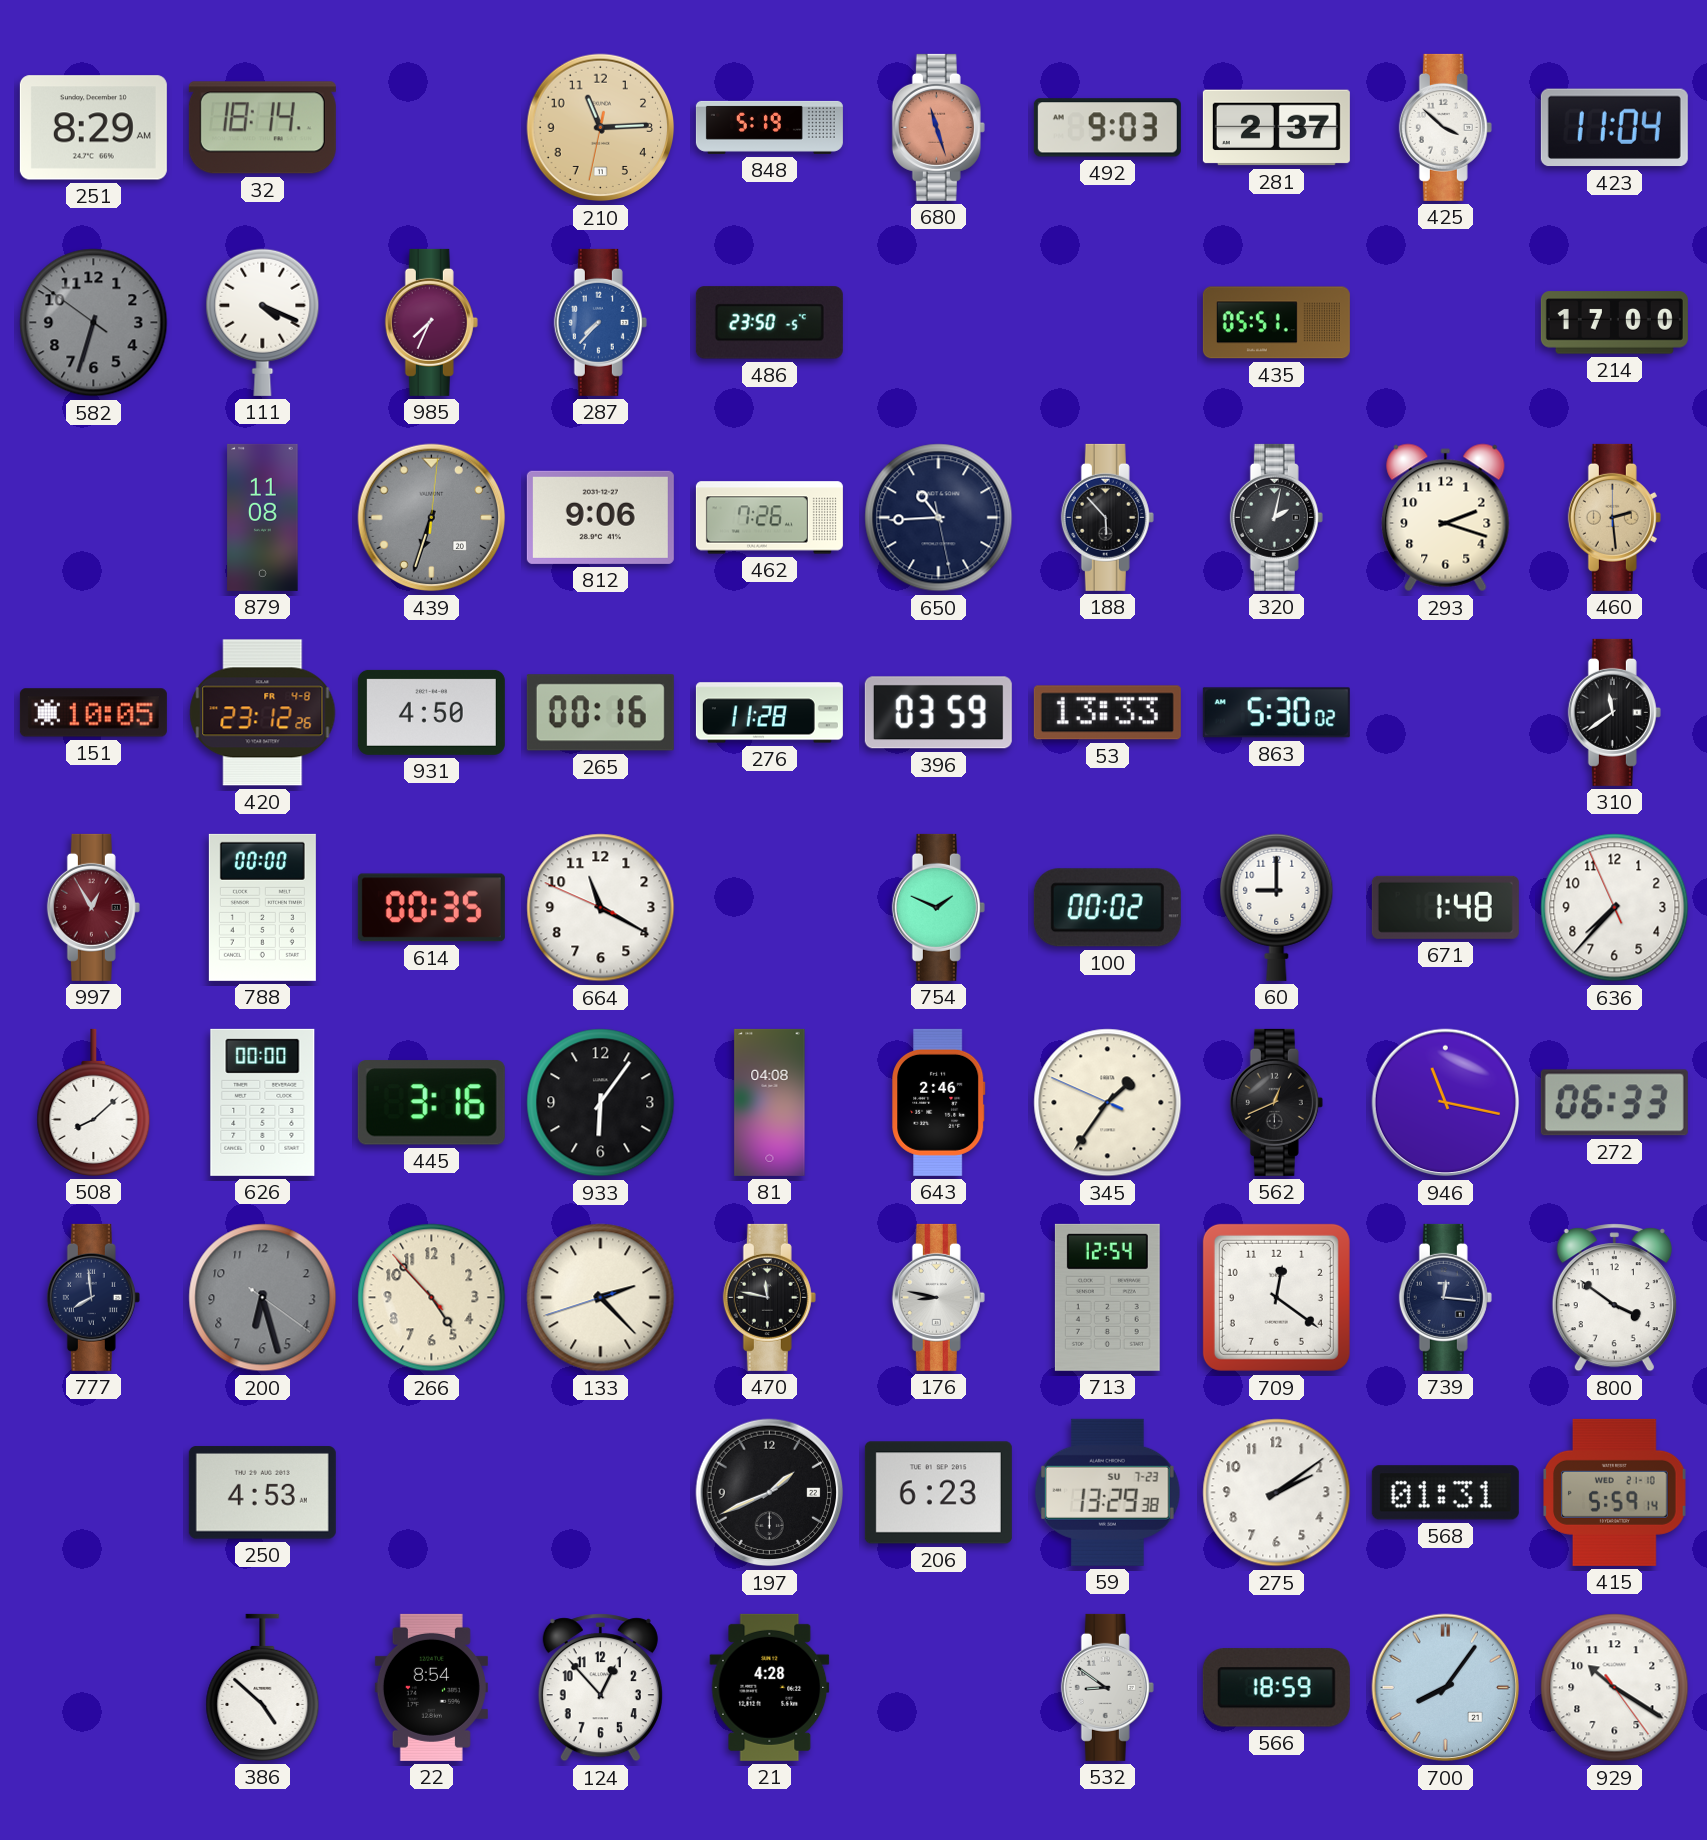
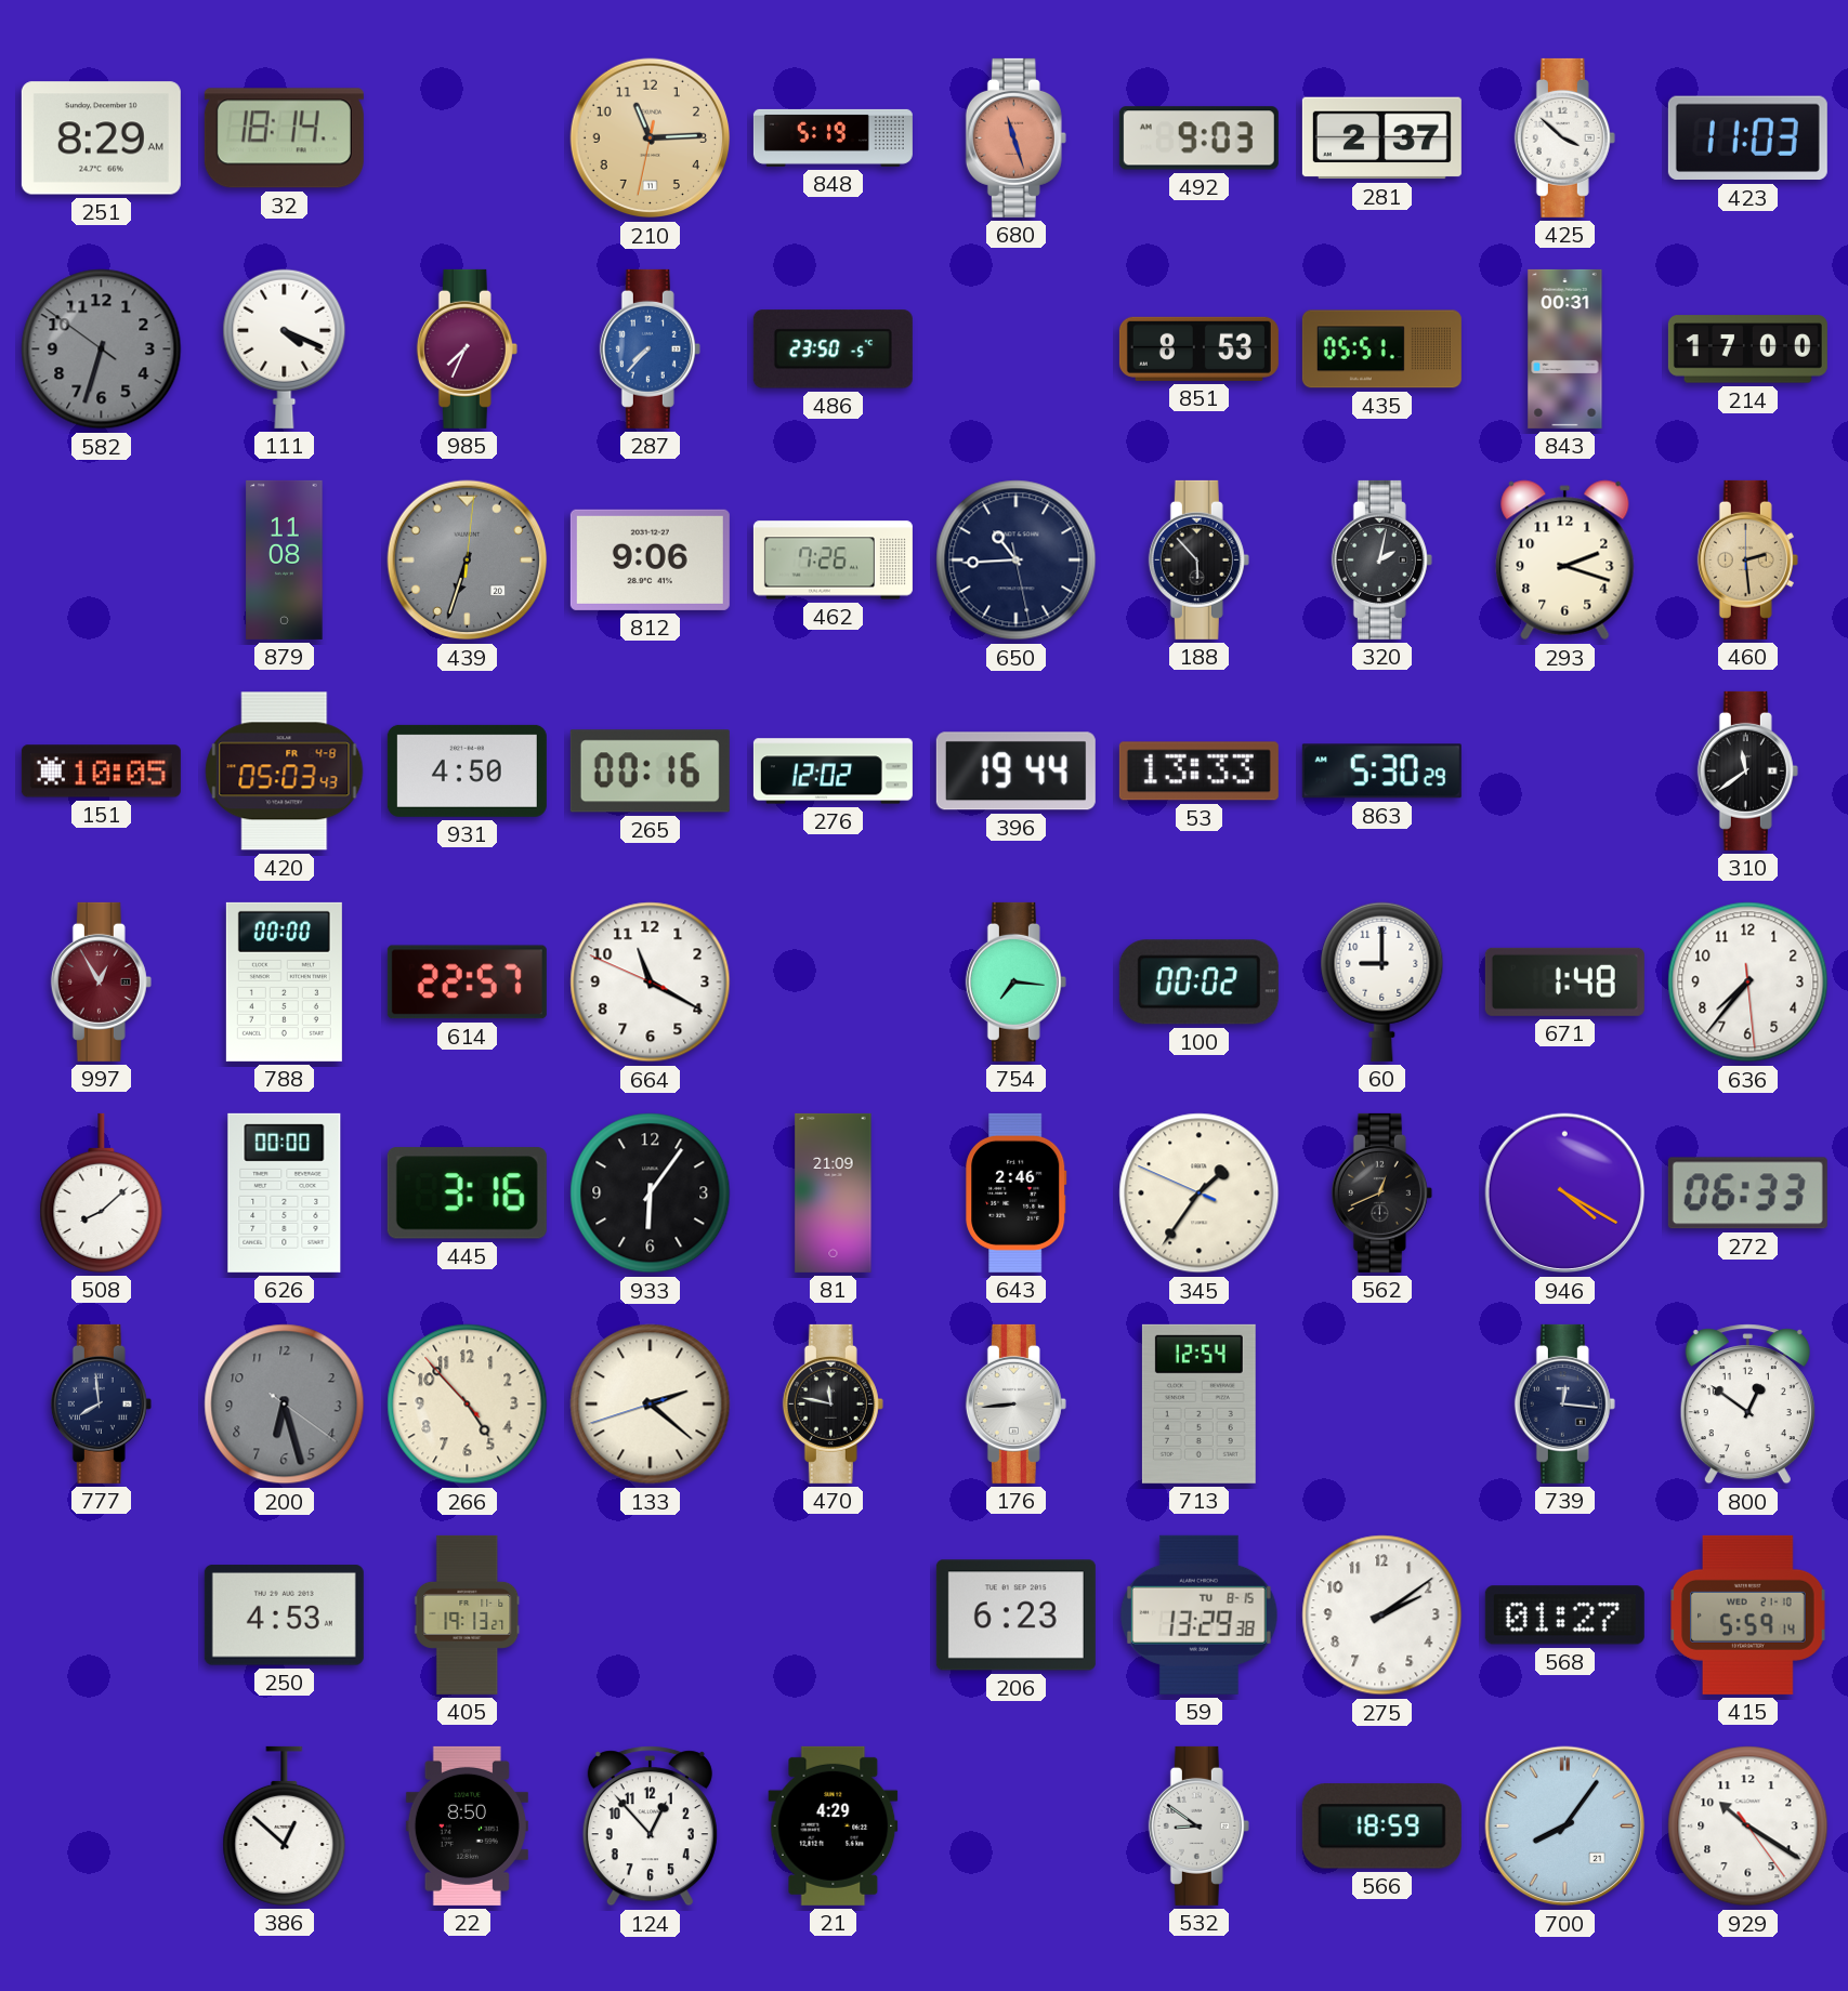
423: 11:04 -> 11:03
851: none -> 8:53
843: none -> 00:31
420: 23:12 -> 05:03
276: 11:28 -> 12:02
396: 03:59 -> 19:44
863: 5:30:02 -> 5:30:29
614: 00:35 -> 22:57
754: 1:49 -> 7:16
636: 7:36:56 -> 7:36:29
81: 04:08 -> 21:09
946: 11:17 -> 4:20
133: 2:22 -> 2:21
176: 8:47 -> 8:44
709: 12:21 -> none
800: 3:51 -> 12:51
405: none -> 19:13
197: 1:41 -> none
59 date: SU 7-23 -> TU 8-15
568: 01:31 -> 01:27
386: 4:52 -> 12:52
22: 8:54 -> 8:50
21: 4:28 -> 4:29
